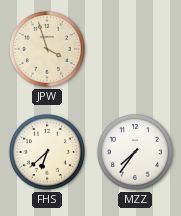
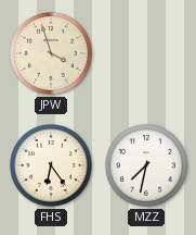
FHS: 6:38 -> 6:24
MZZ: 7:36 -> 7:32
